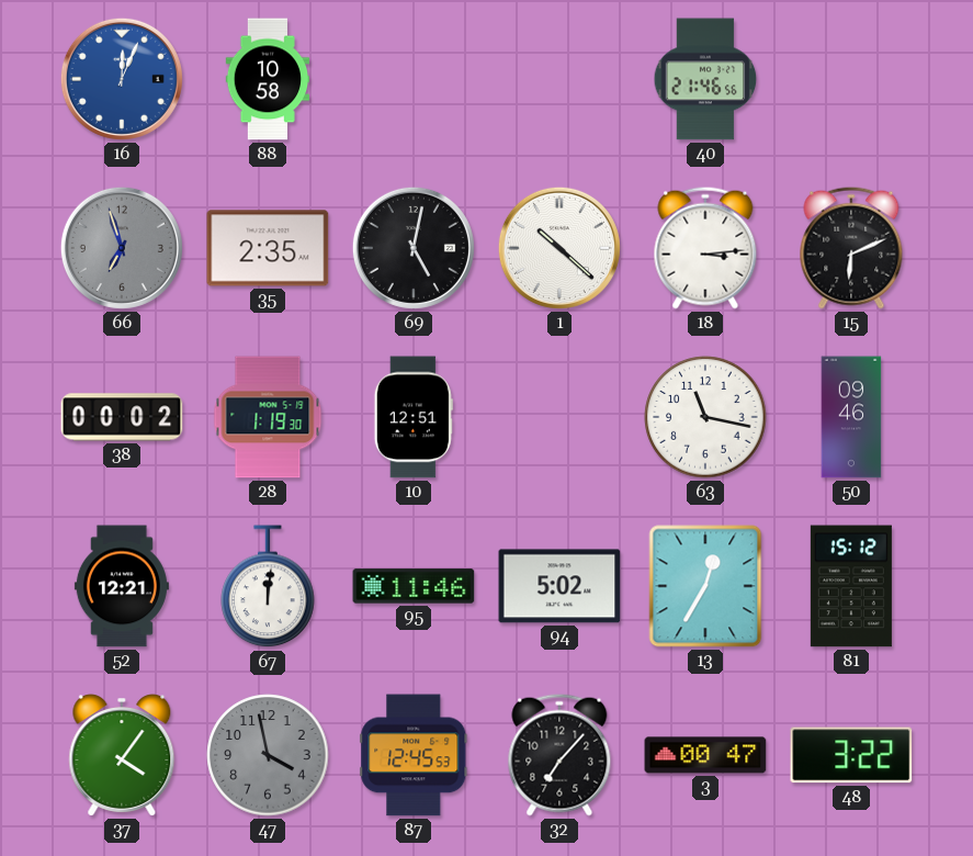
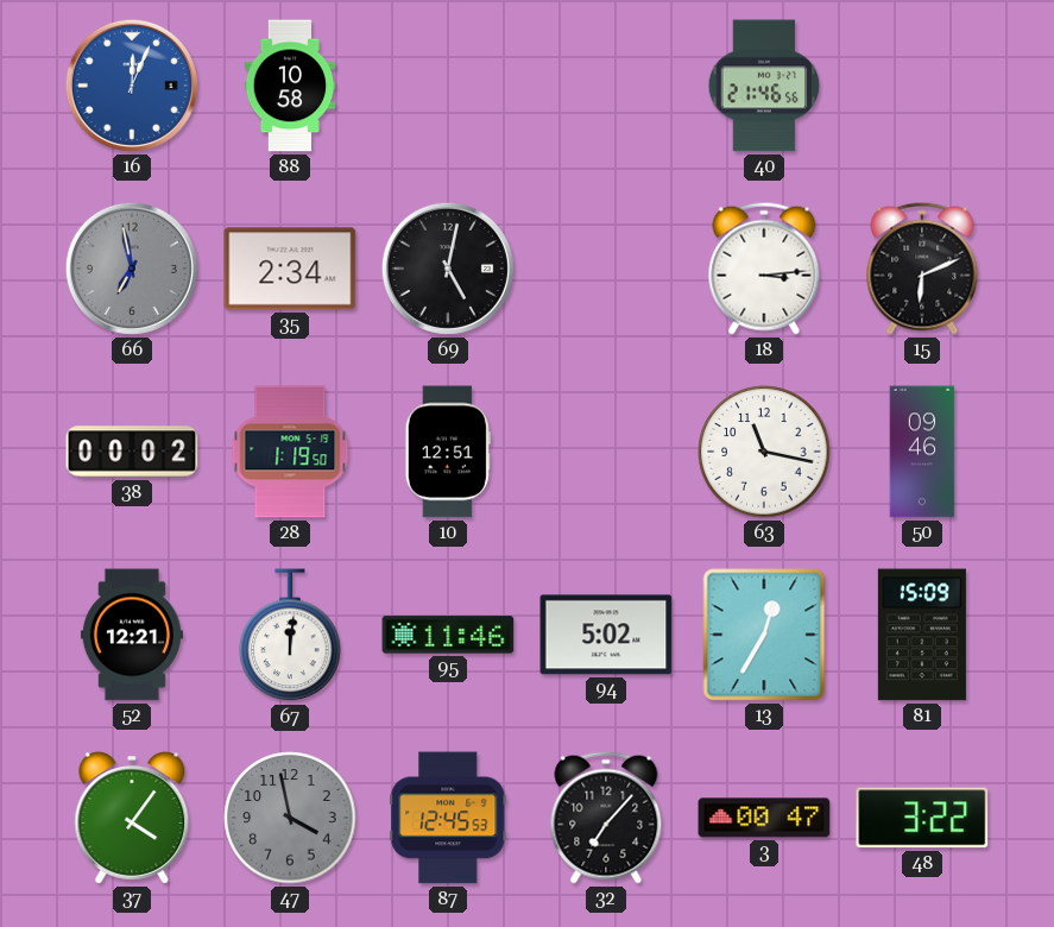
66: 6:57 -> 6:58
35: 2:35 -> 2:34
1: 10:22 -> none
28: 1:19:30 -> 1:19:50
81: 15:12 -> 15:09
